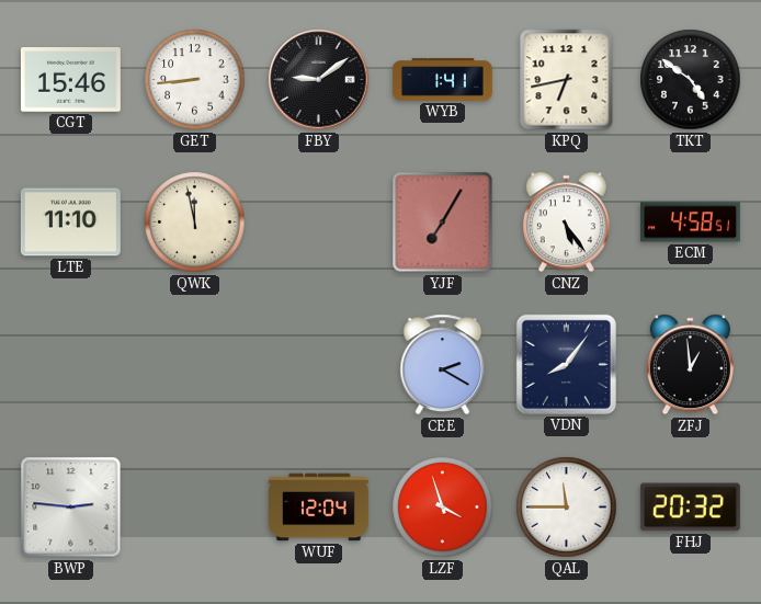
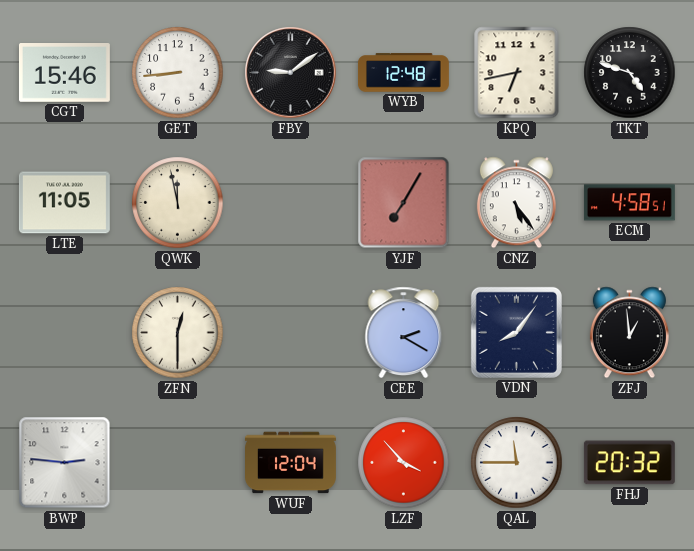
WYB: 1:41 -> 12:48
TKT: 4:51 -> 4:48
LTE: 11:10 -> 11:05
ZFN: none -> 12:30
LZF: 3:57 -> 3:53
